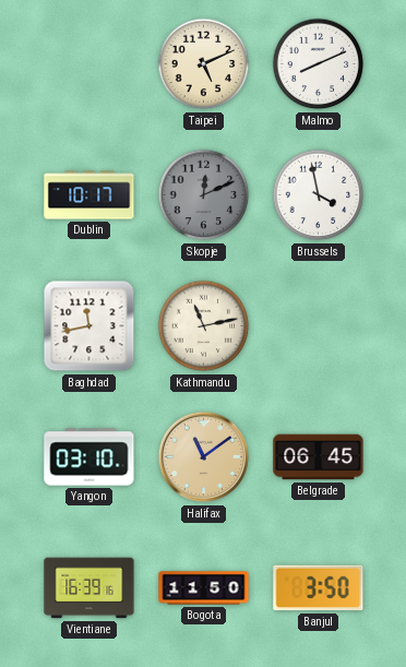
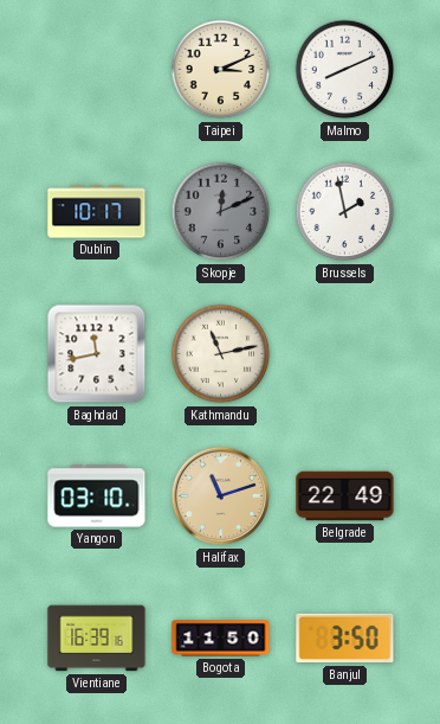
Taipei: 5:11 -> 3:11
Brussels: 3:58 -> 1:58
Halifax: 11:09 -> 11:12
Belgrade: 06:45 -> 22:49
